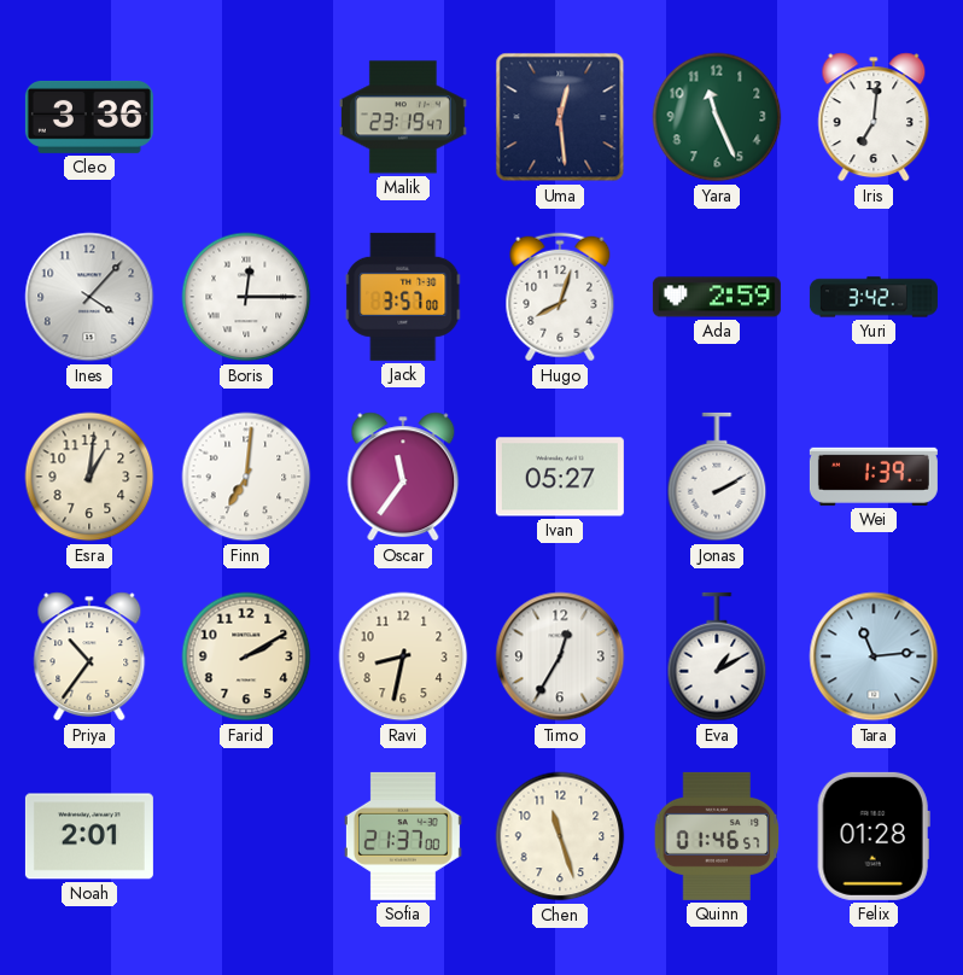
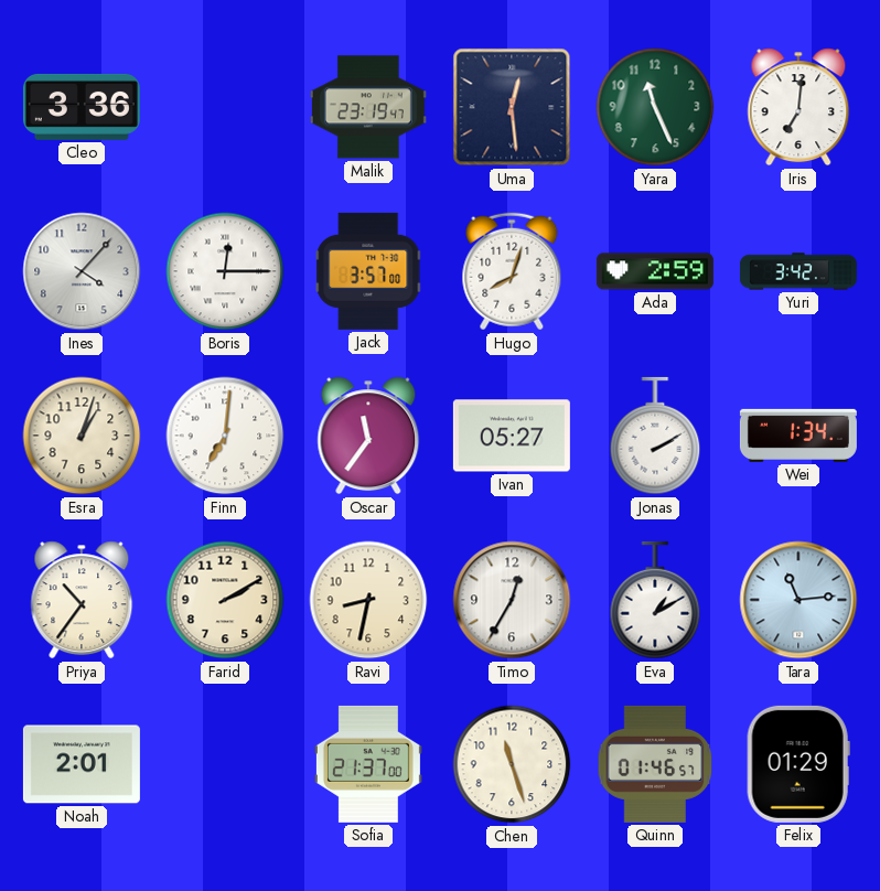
Esra: 1:01 -> 1:03
Wei: 1:39 -> 1:34
Felix: 01:28 -> 01:29
